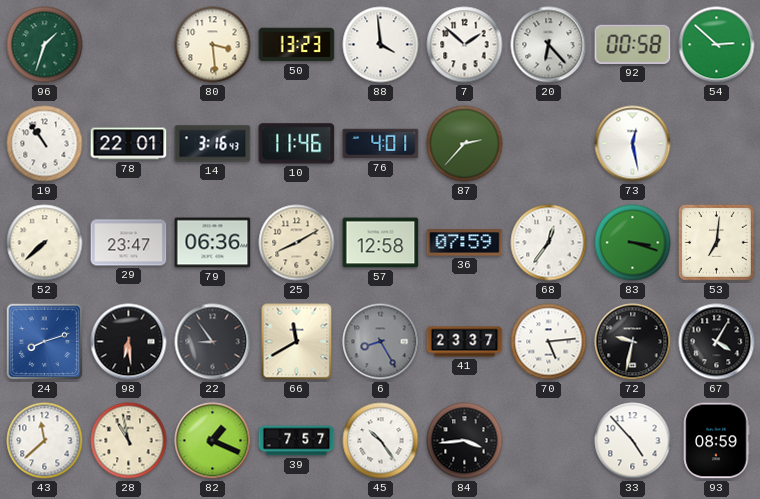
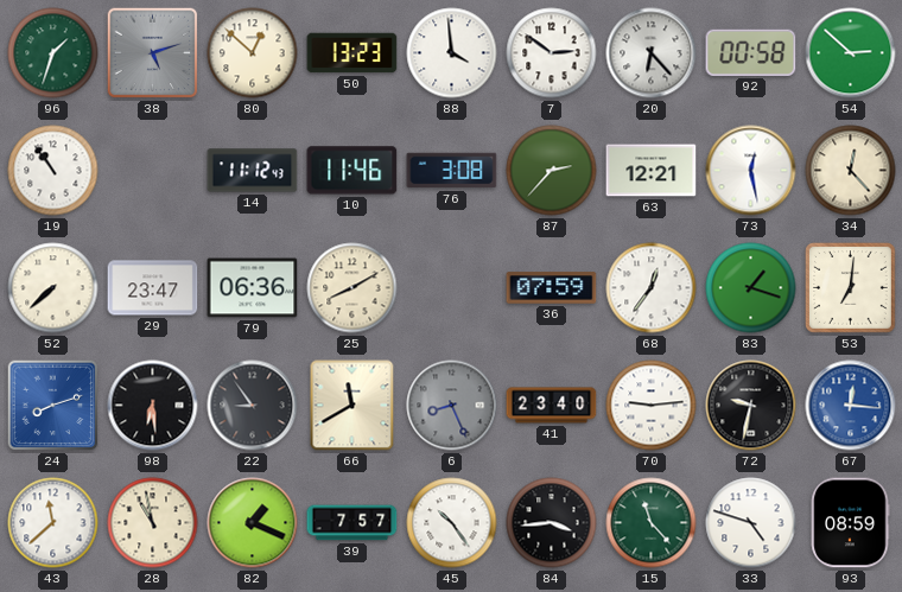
38: none -> 5:12
80: 3:29 -> 12:52
7: 1:52 -> 2:51
78: 22:01 -> none
14: 3:16 -> 11:12
76: 4:01 -> 3:08
63: none -> 12:21
34: none -> 12:23
57: 12:58 -> none
83: 3:18 -> 1:18
6: 8:25 -> 8:26
41: 23:37 -> 23:40
70: 5:14 -> 9:14
67: 4:05 -> 12:16
67 dial: black -> blue
15: none -> 11:23
33: 4:53 -> 4:48
